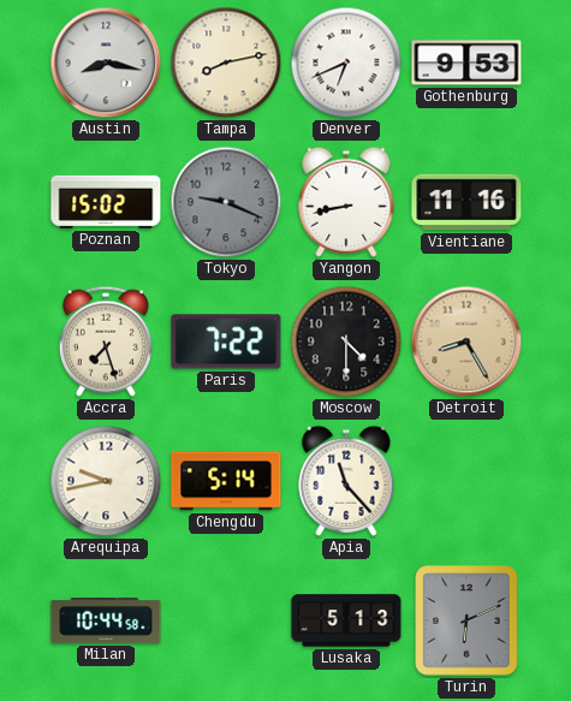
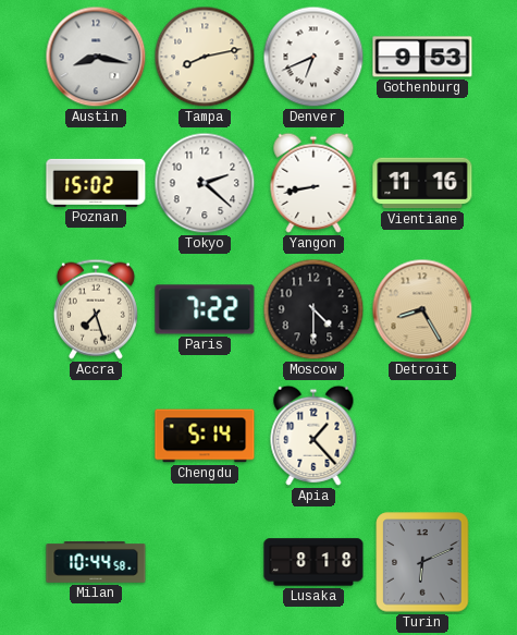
Tokyo: 9:19 -> 2:22
Tokyo dial: grey -> white
Arequipa: 9:43 -> none
Apia: 11:23 -> 1:23
Lusaka: 5:13 -> 8:18
